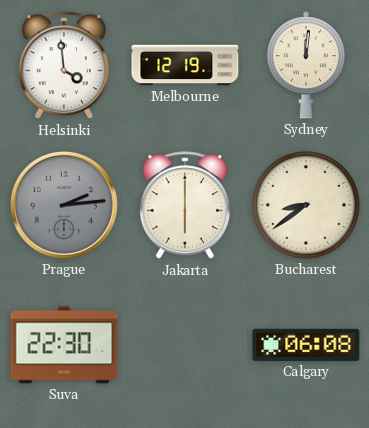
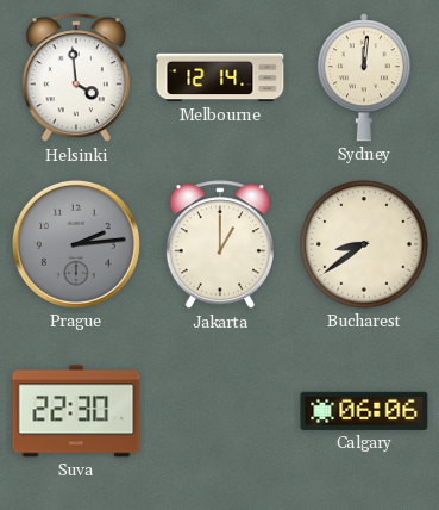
Melbourne: 12:19 -> 12:14
Jakarta: 6:00 -> 1:00
Calgary: 06:08 -> 06:06
